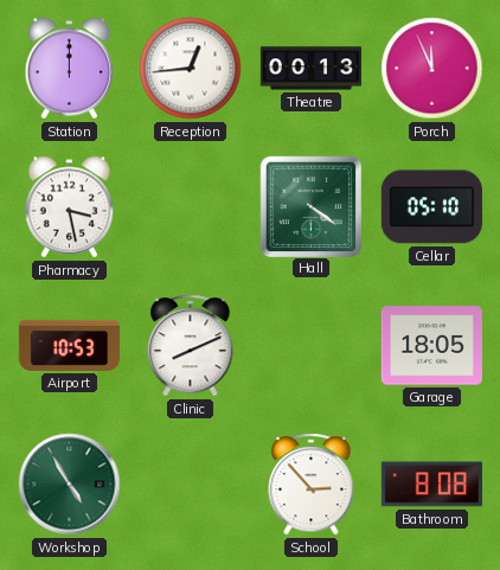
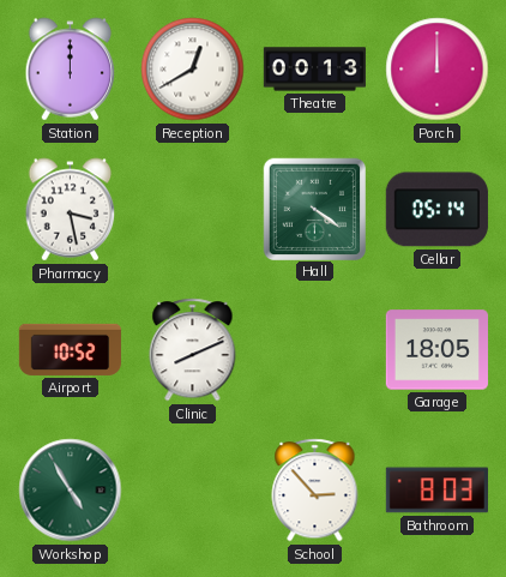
Reception: 12:44 -> 12:40
Porch: 11:56 -> 12:00
Cellar: 05:10 -> 05:14
Airport: 10:53 -> 10:52
Bathroom: 8:08 -> 8:03
